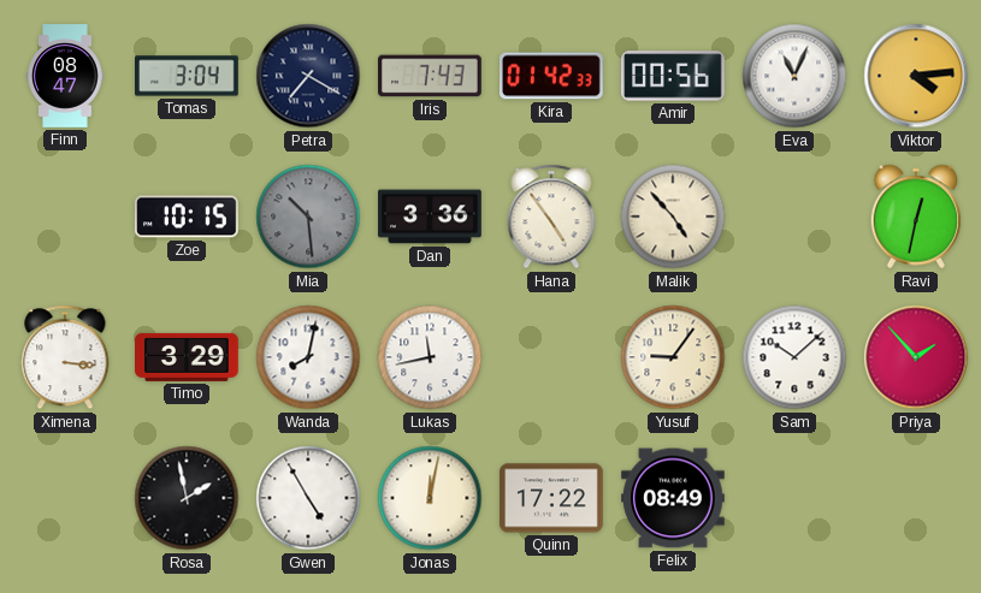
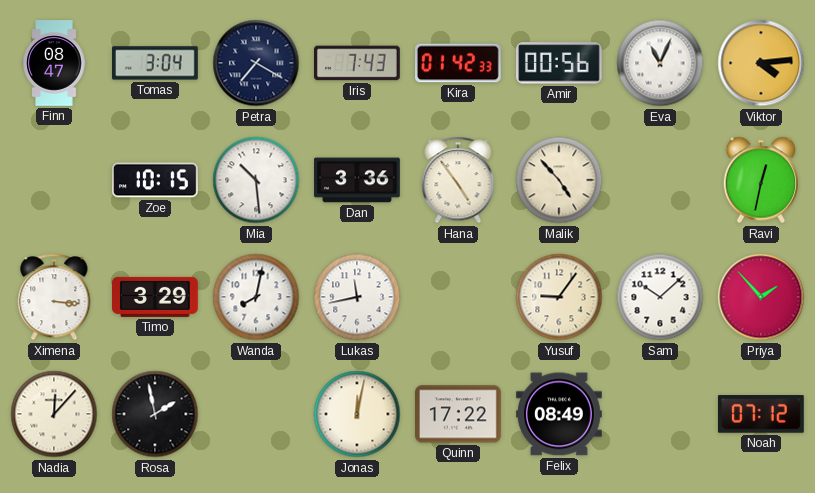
Mia dial: grey -> white
Nadia: none -> 12:07
Gwen: 4:55 -> none
Noah: none -> 07:12
